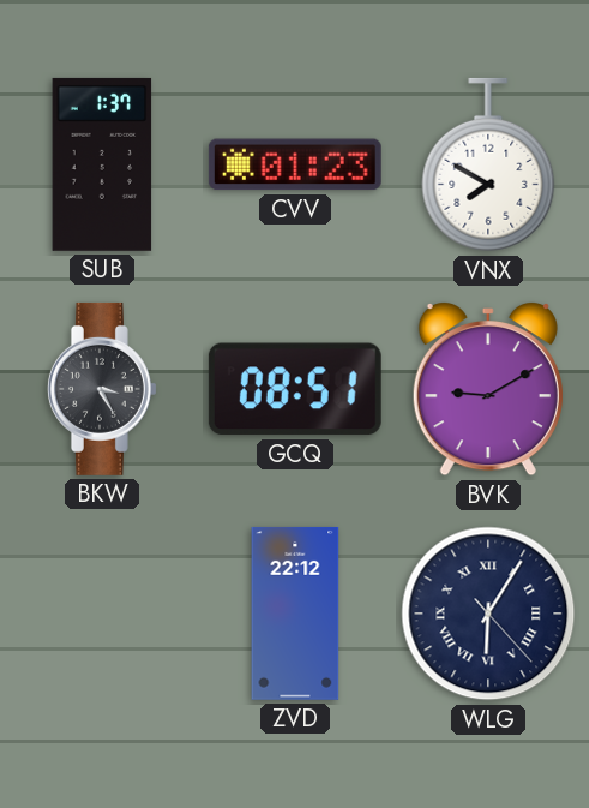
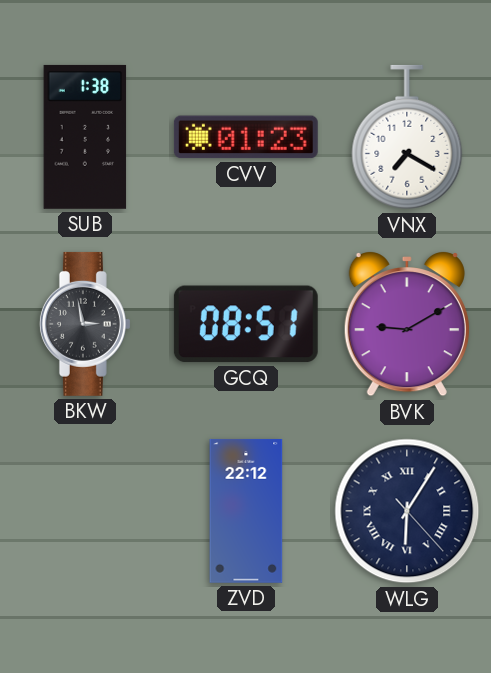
SUB: 1:37 -> 1:38
VNX: 7:50 -> 7:20
BKW: 3:25 -> 2:58
